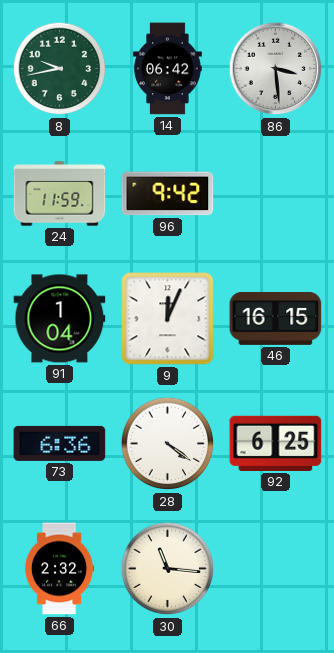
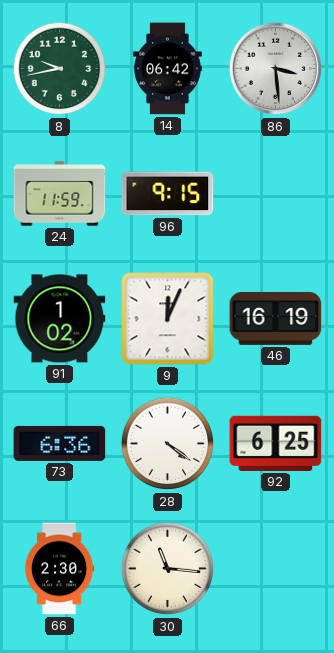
96: 9:42 -> 9:15
91: 1:04 -> 1:02
46: 16:15 -> 16:19
66: 2:32 -> 2:30
